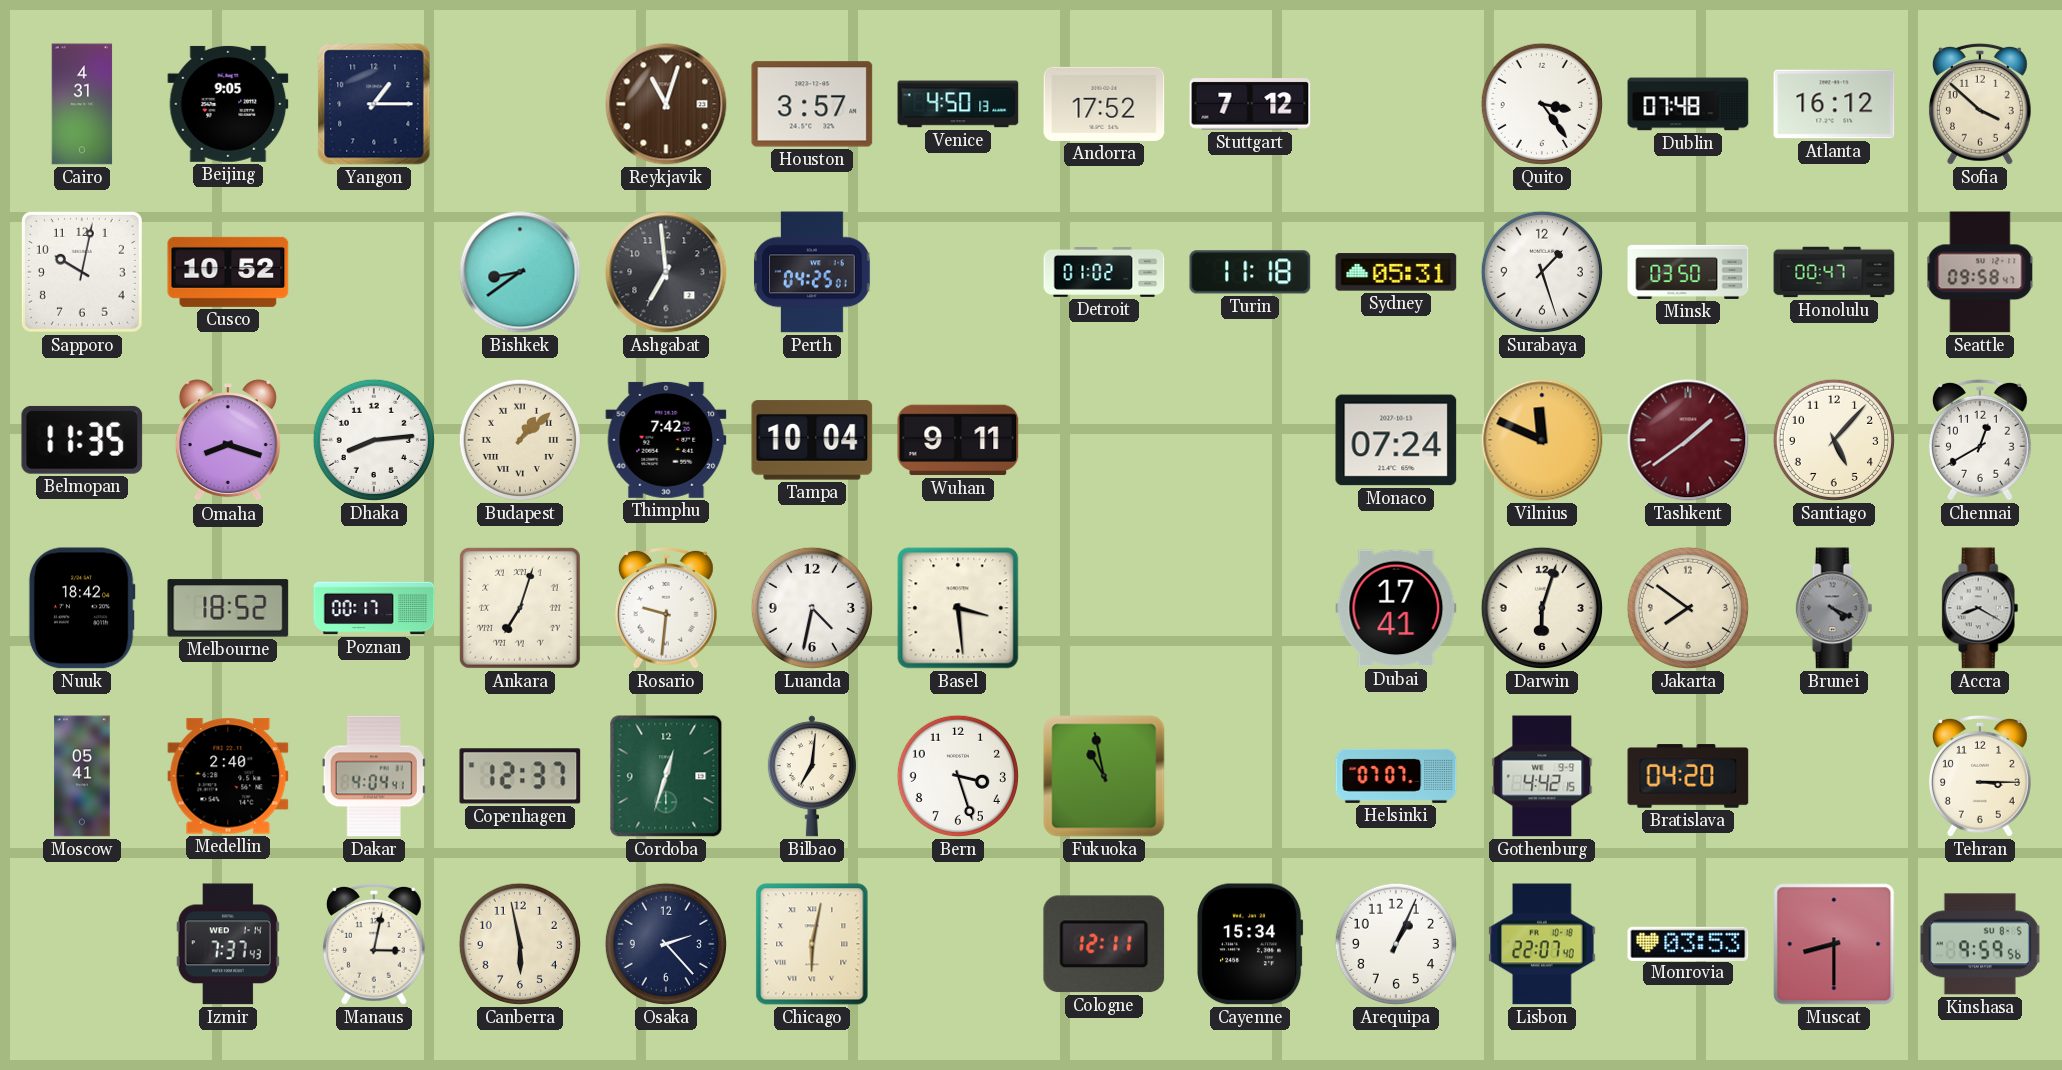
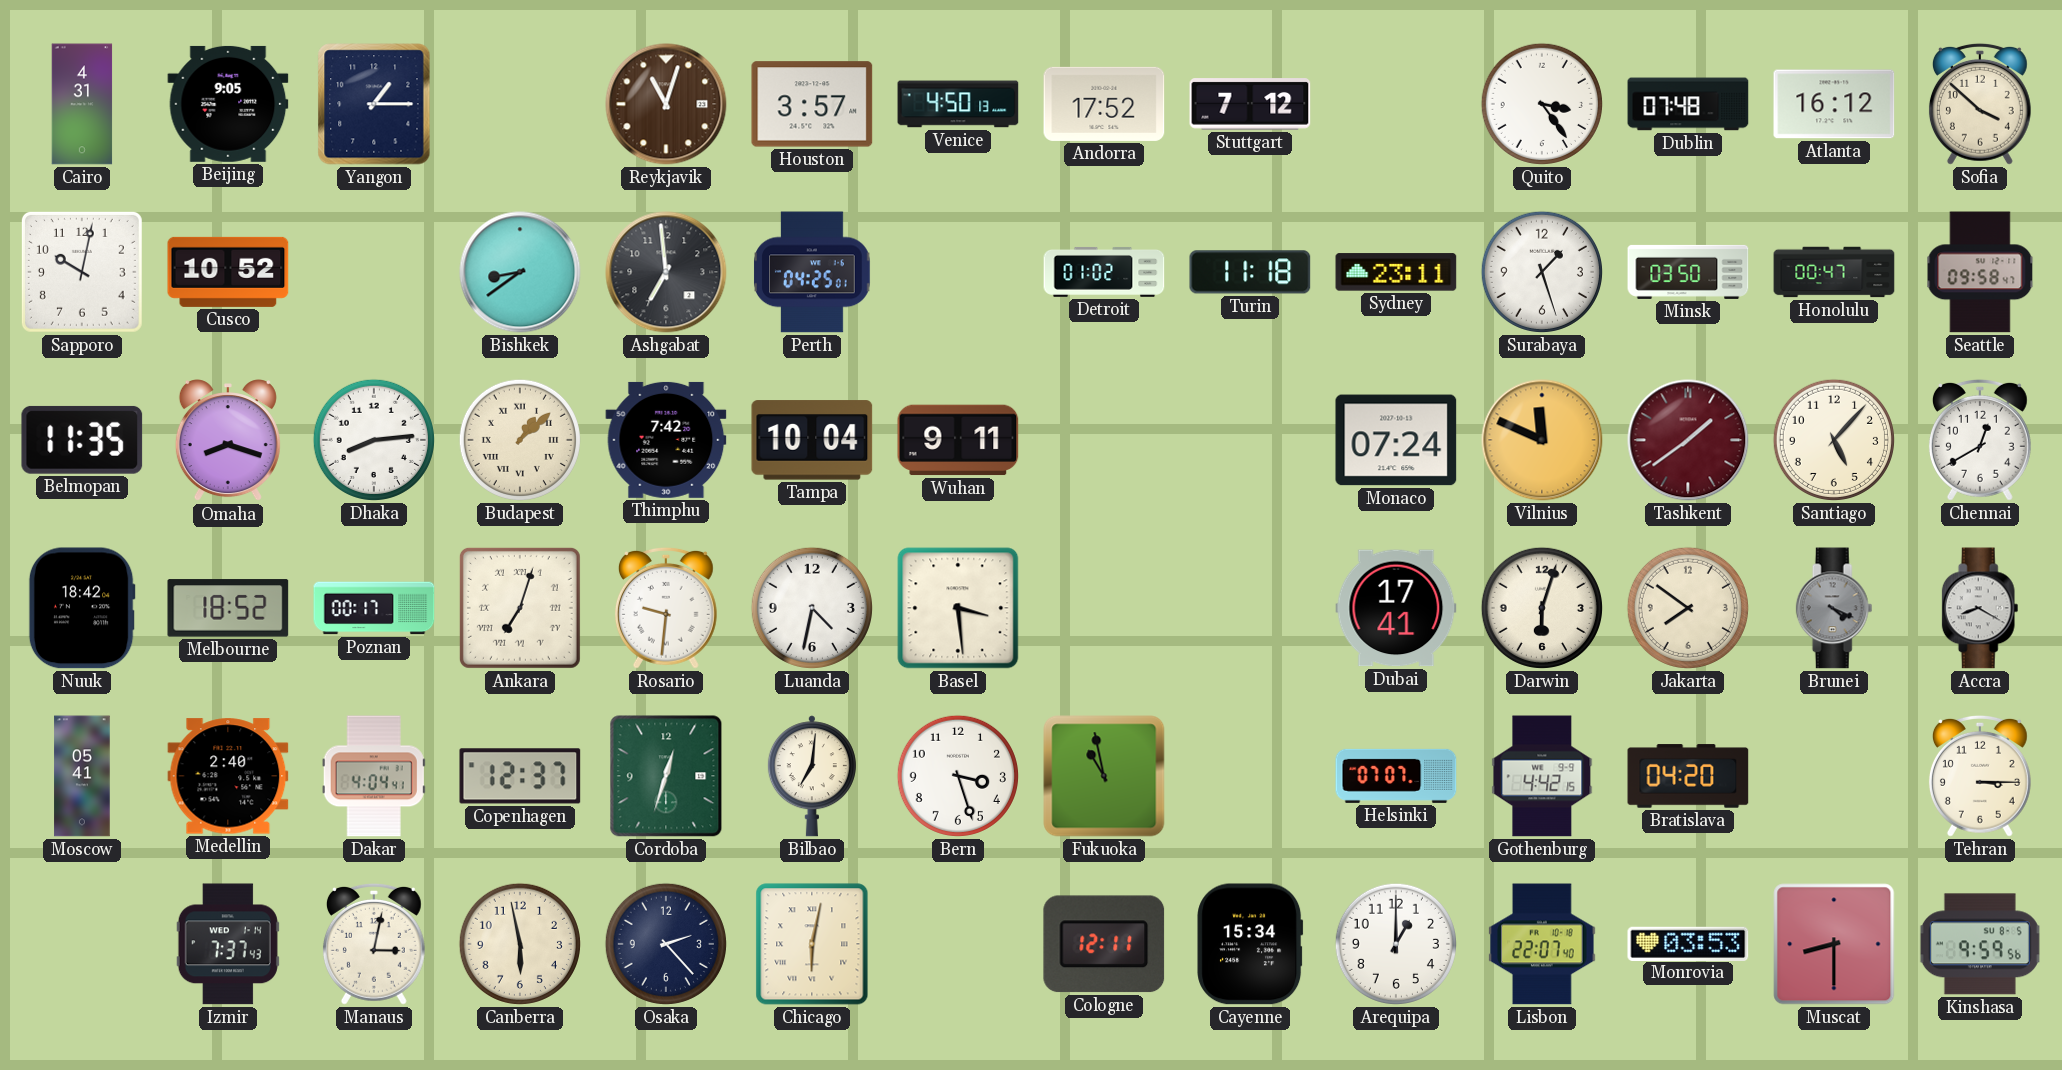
Sydney: 05:31 -> 23:11
Arequipa: 1:04 -> 1:00
